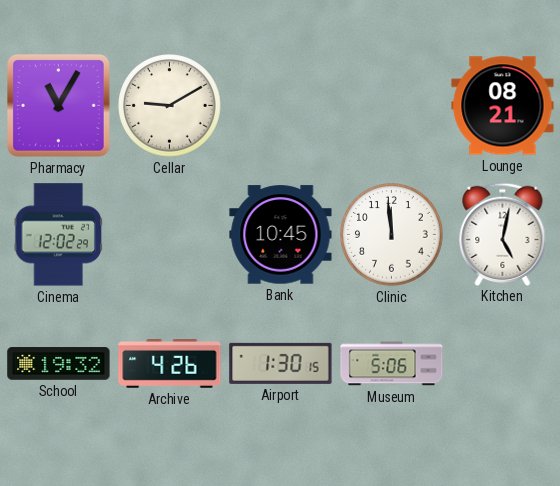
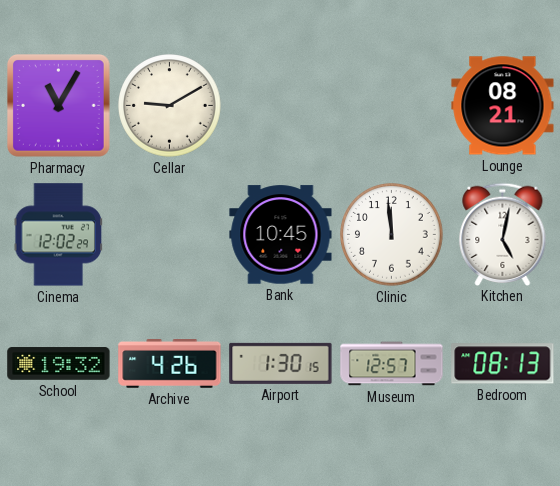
Museum: 5:06 -> 12:57
Bedroom: none -> 08:13
